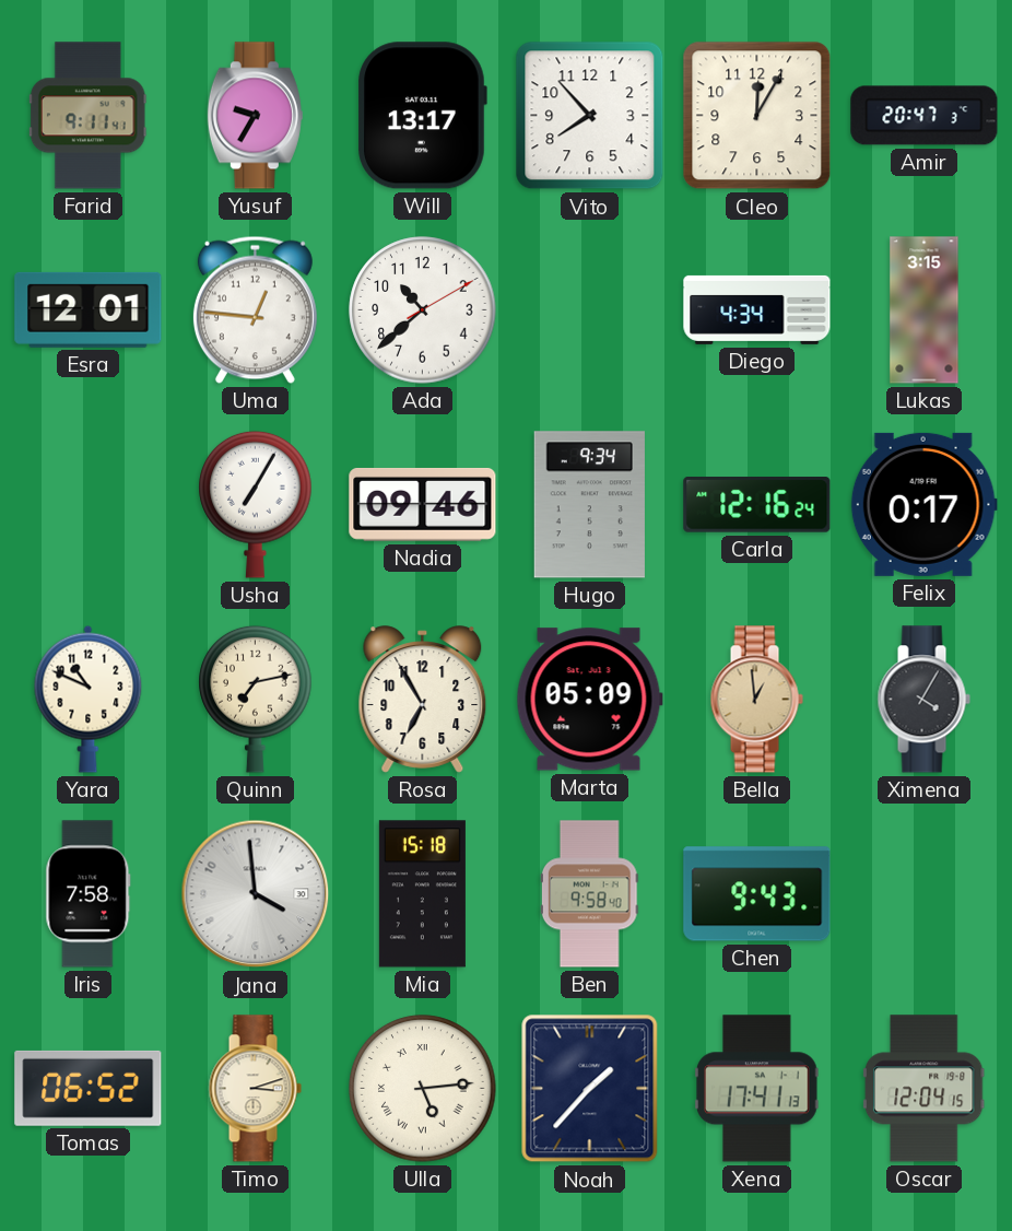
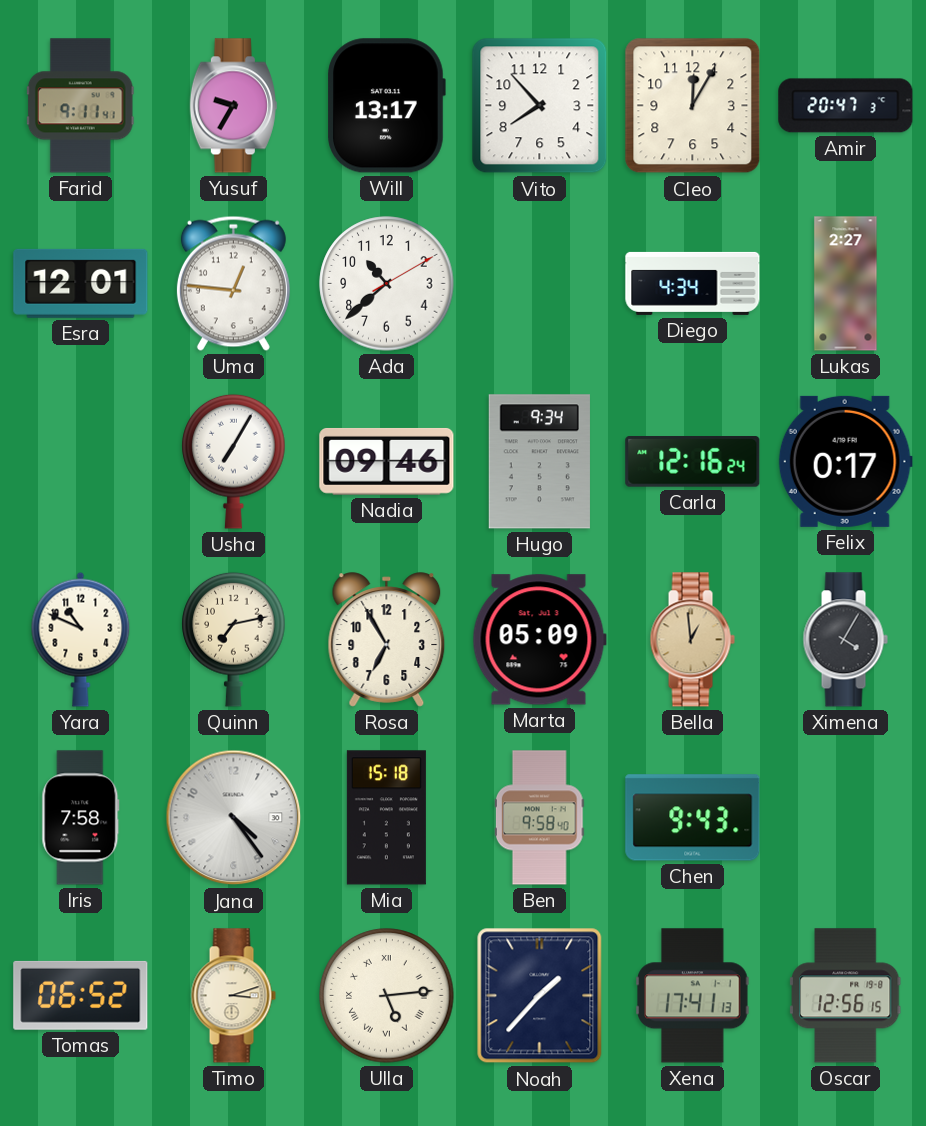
Lukas: 3:15 -> 2:27
Jana: 3:59 -> 4:24
Oscar: 12:04 -> 12:56
